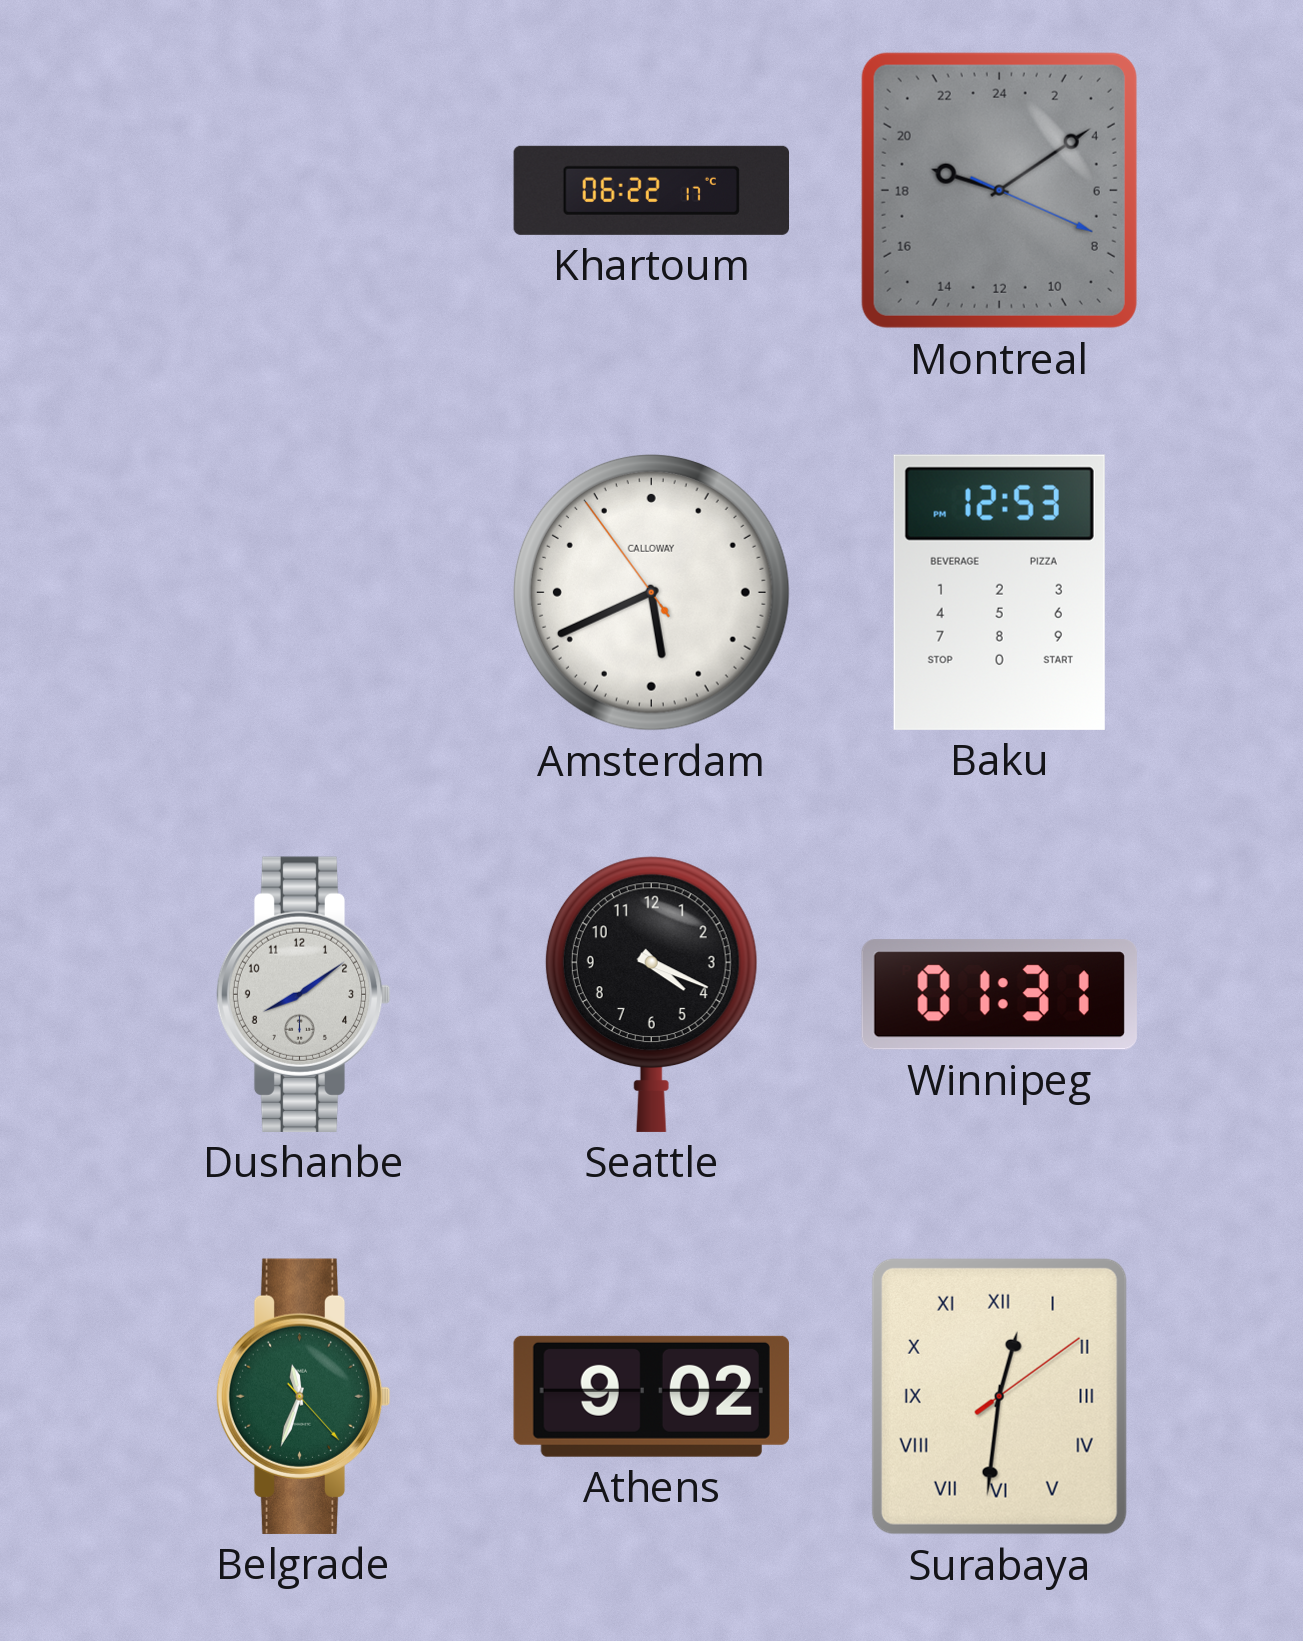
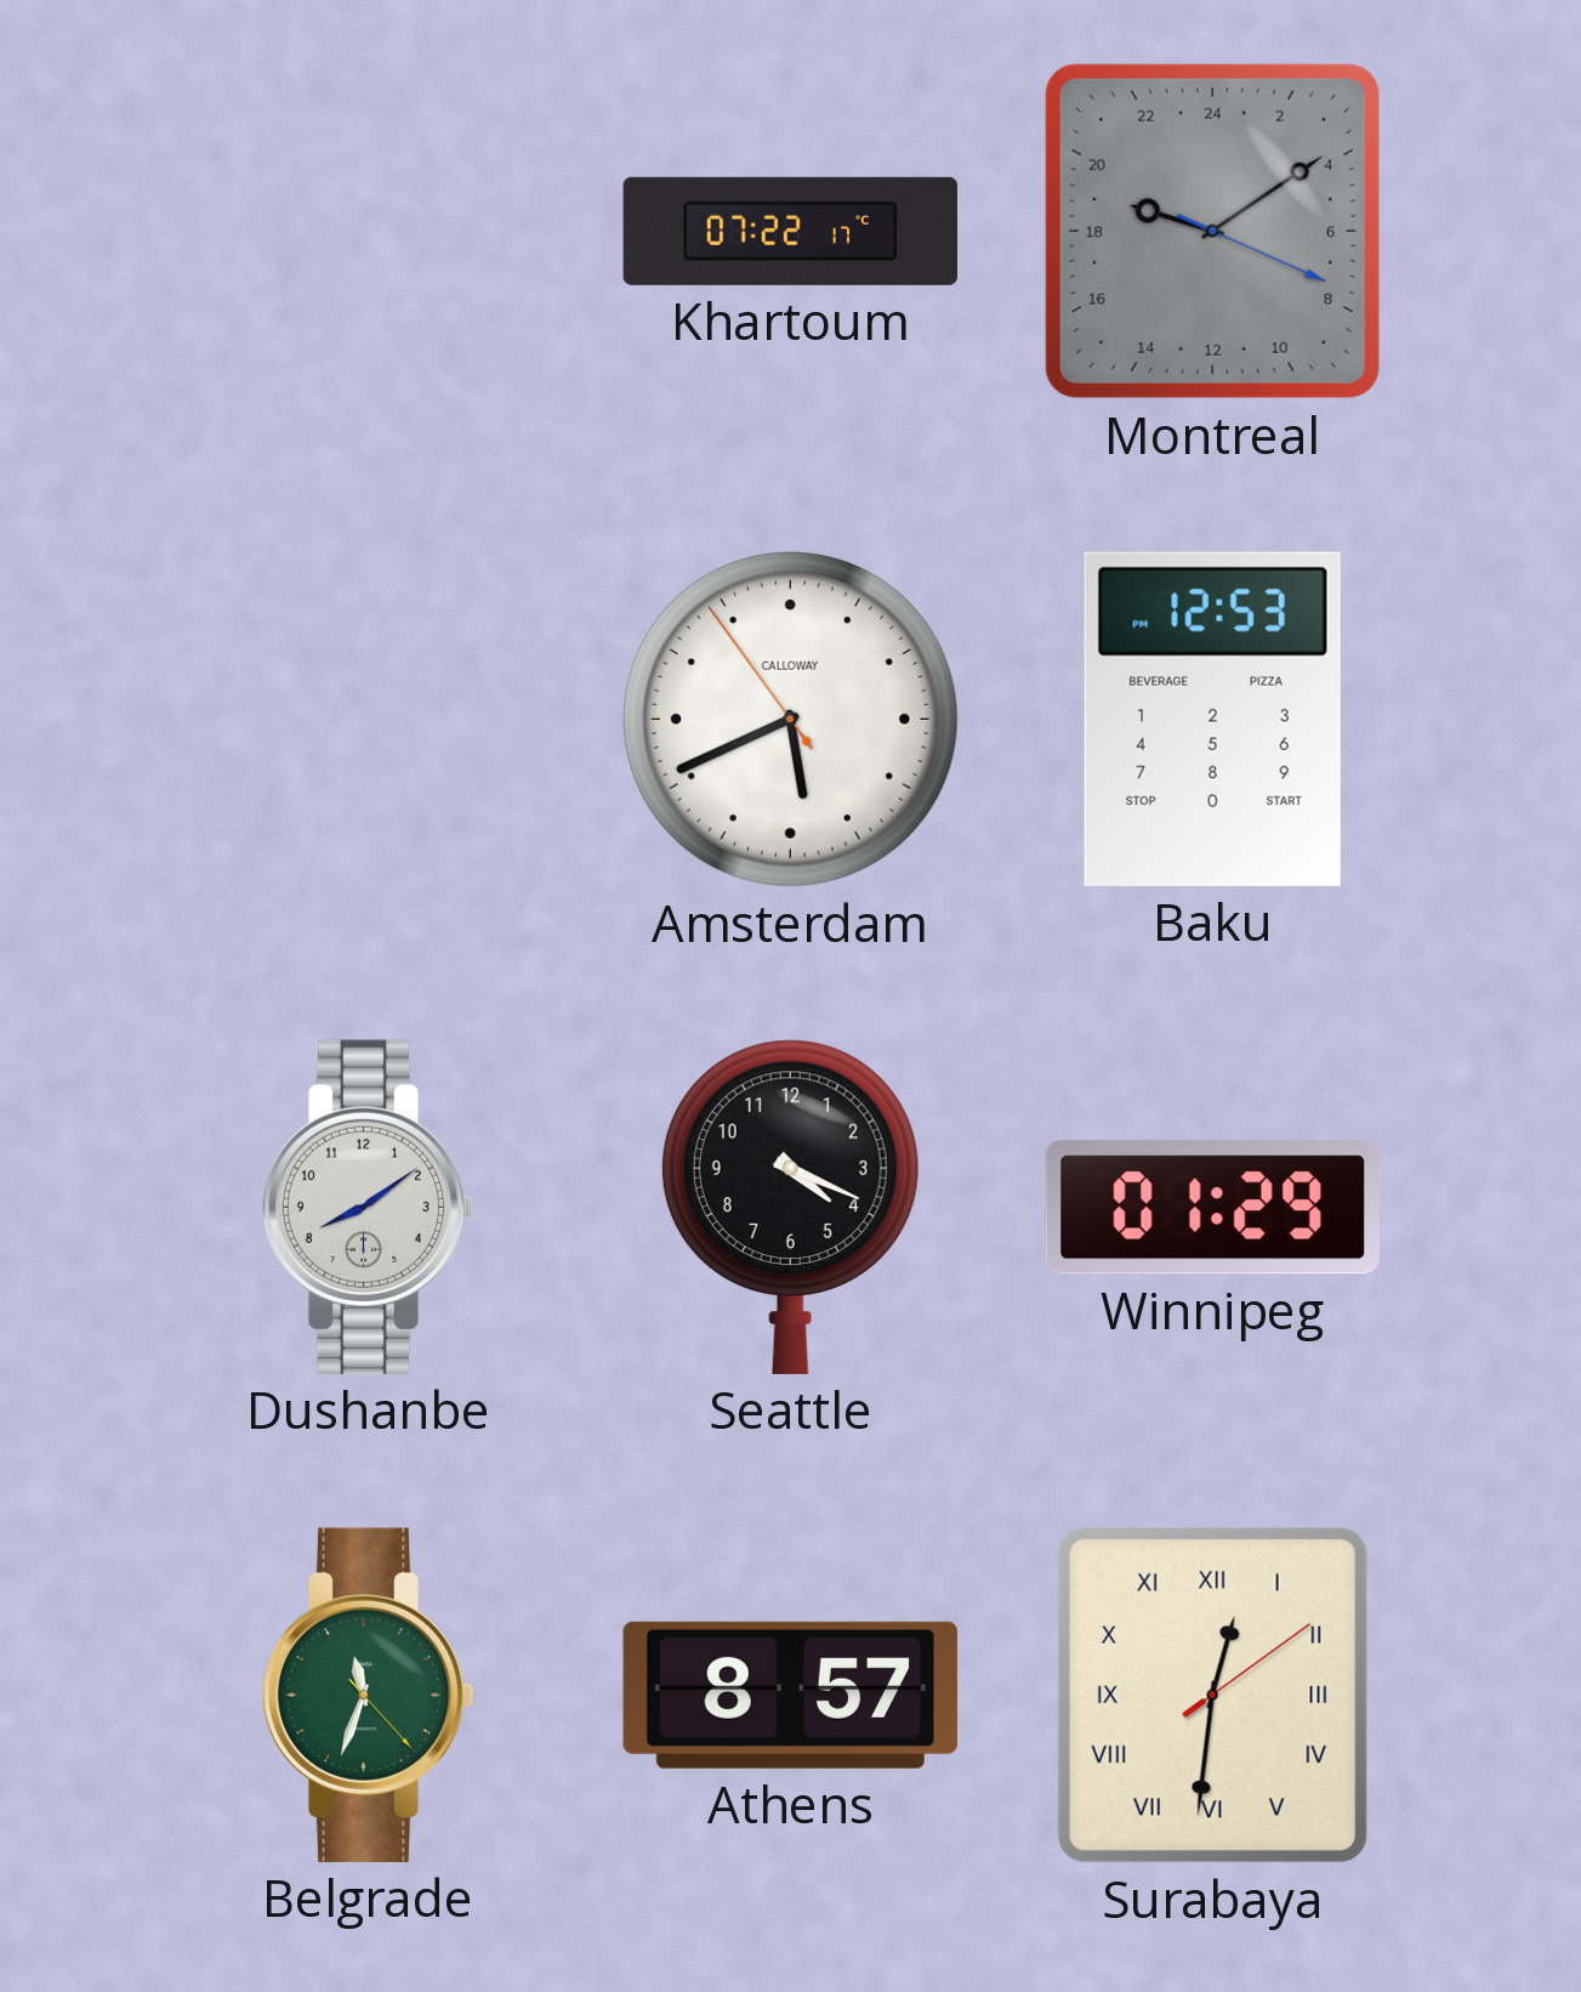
Khartoum: 06:22 -> 07:22
Winnipeg: 01:31 -> 01:29
Athens: 9:02 -> 8:57
